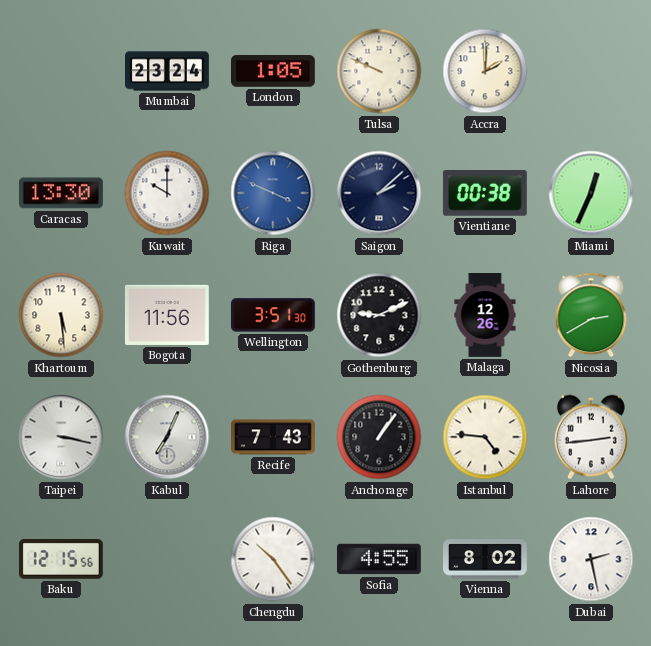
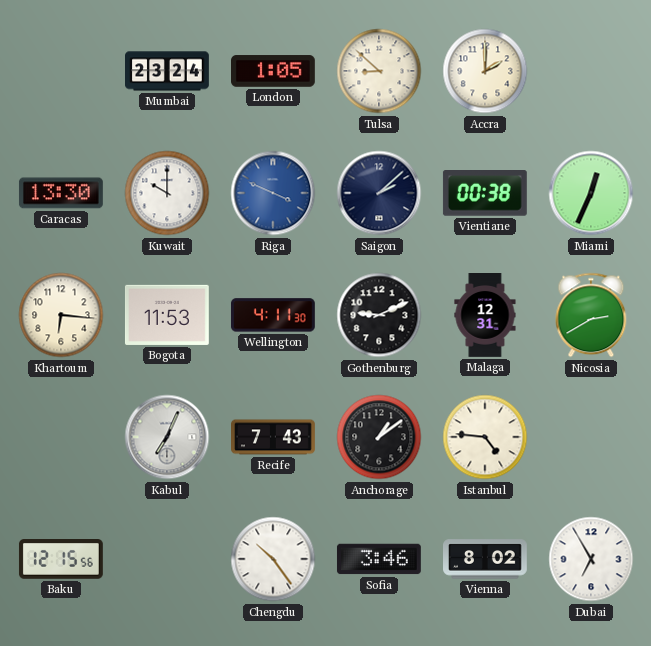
Tulsa: 9:49 -> 8:52
Khartoum: 5:29 -> 6:16
Bogota: 11:56 -> 11:53
Wellington: 3:51 -> 4:11
Malaga: 12:26 -> 12:31
Taipei: 3:17 -> none
Anchorage: 1:06 -> 1:09
Lahore: 2:44 -> none
Sofia: 4:55 -> 3:46
Dubai: 2:28 -> 6:55
